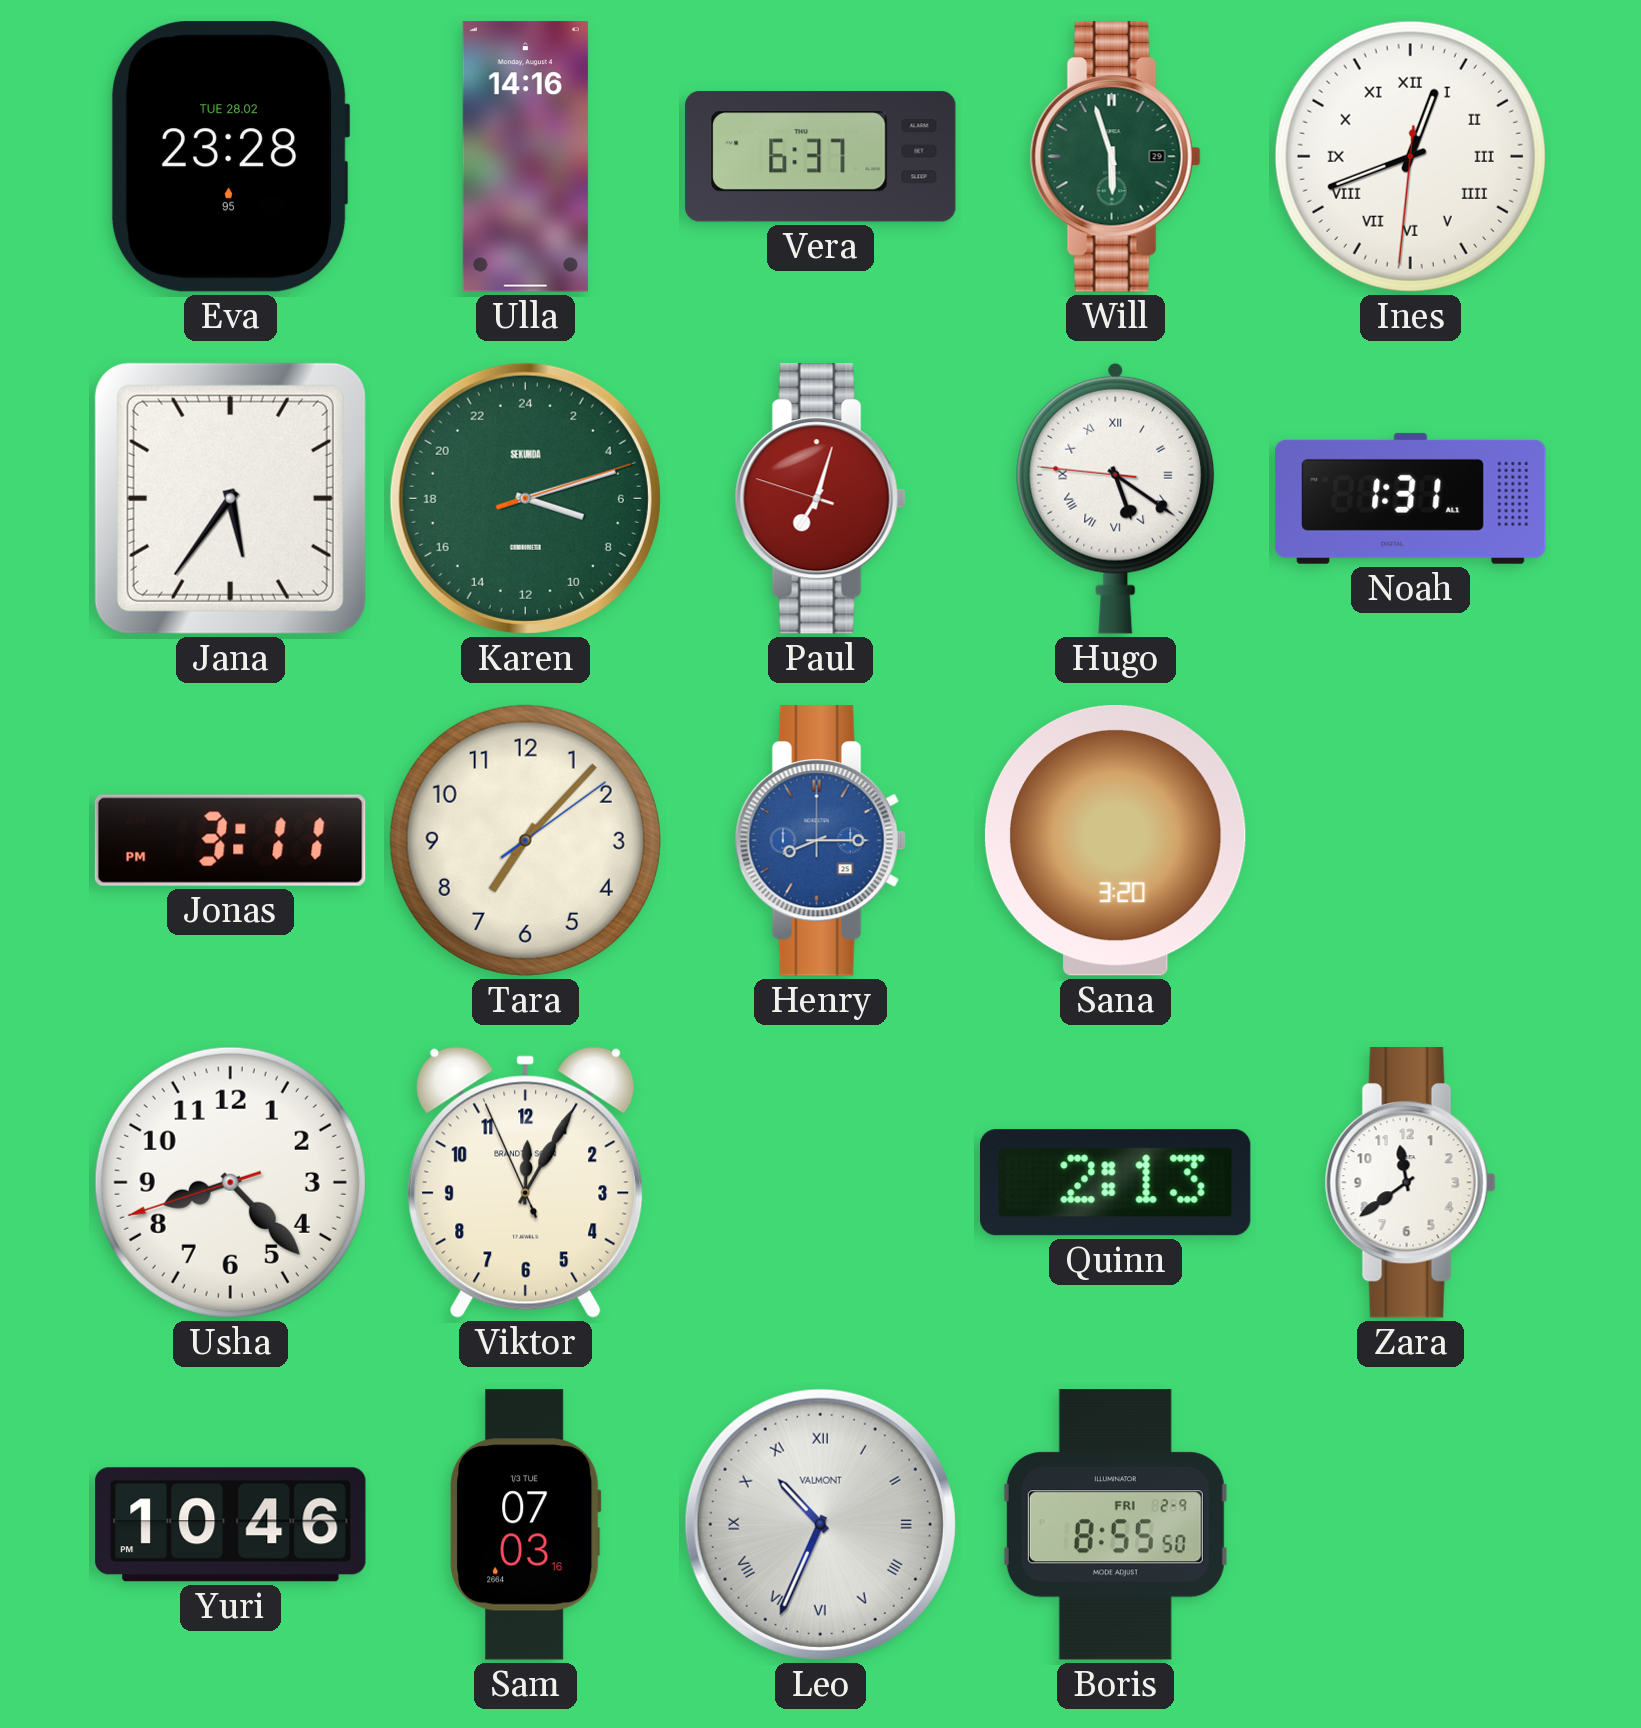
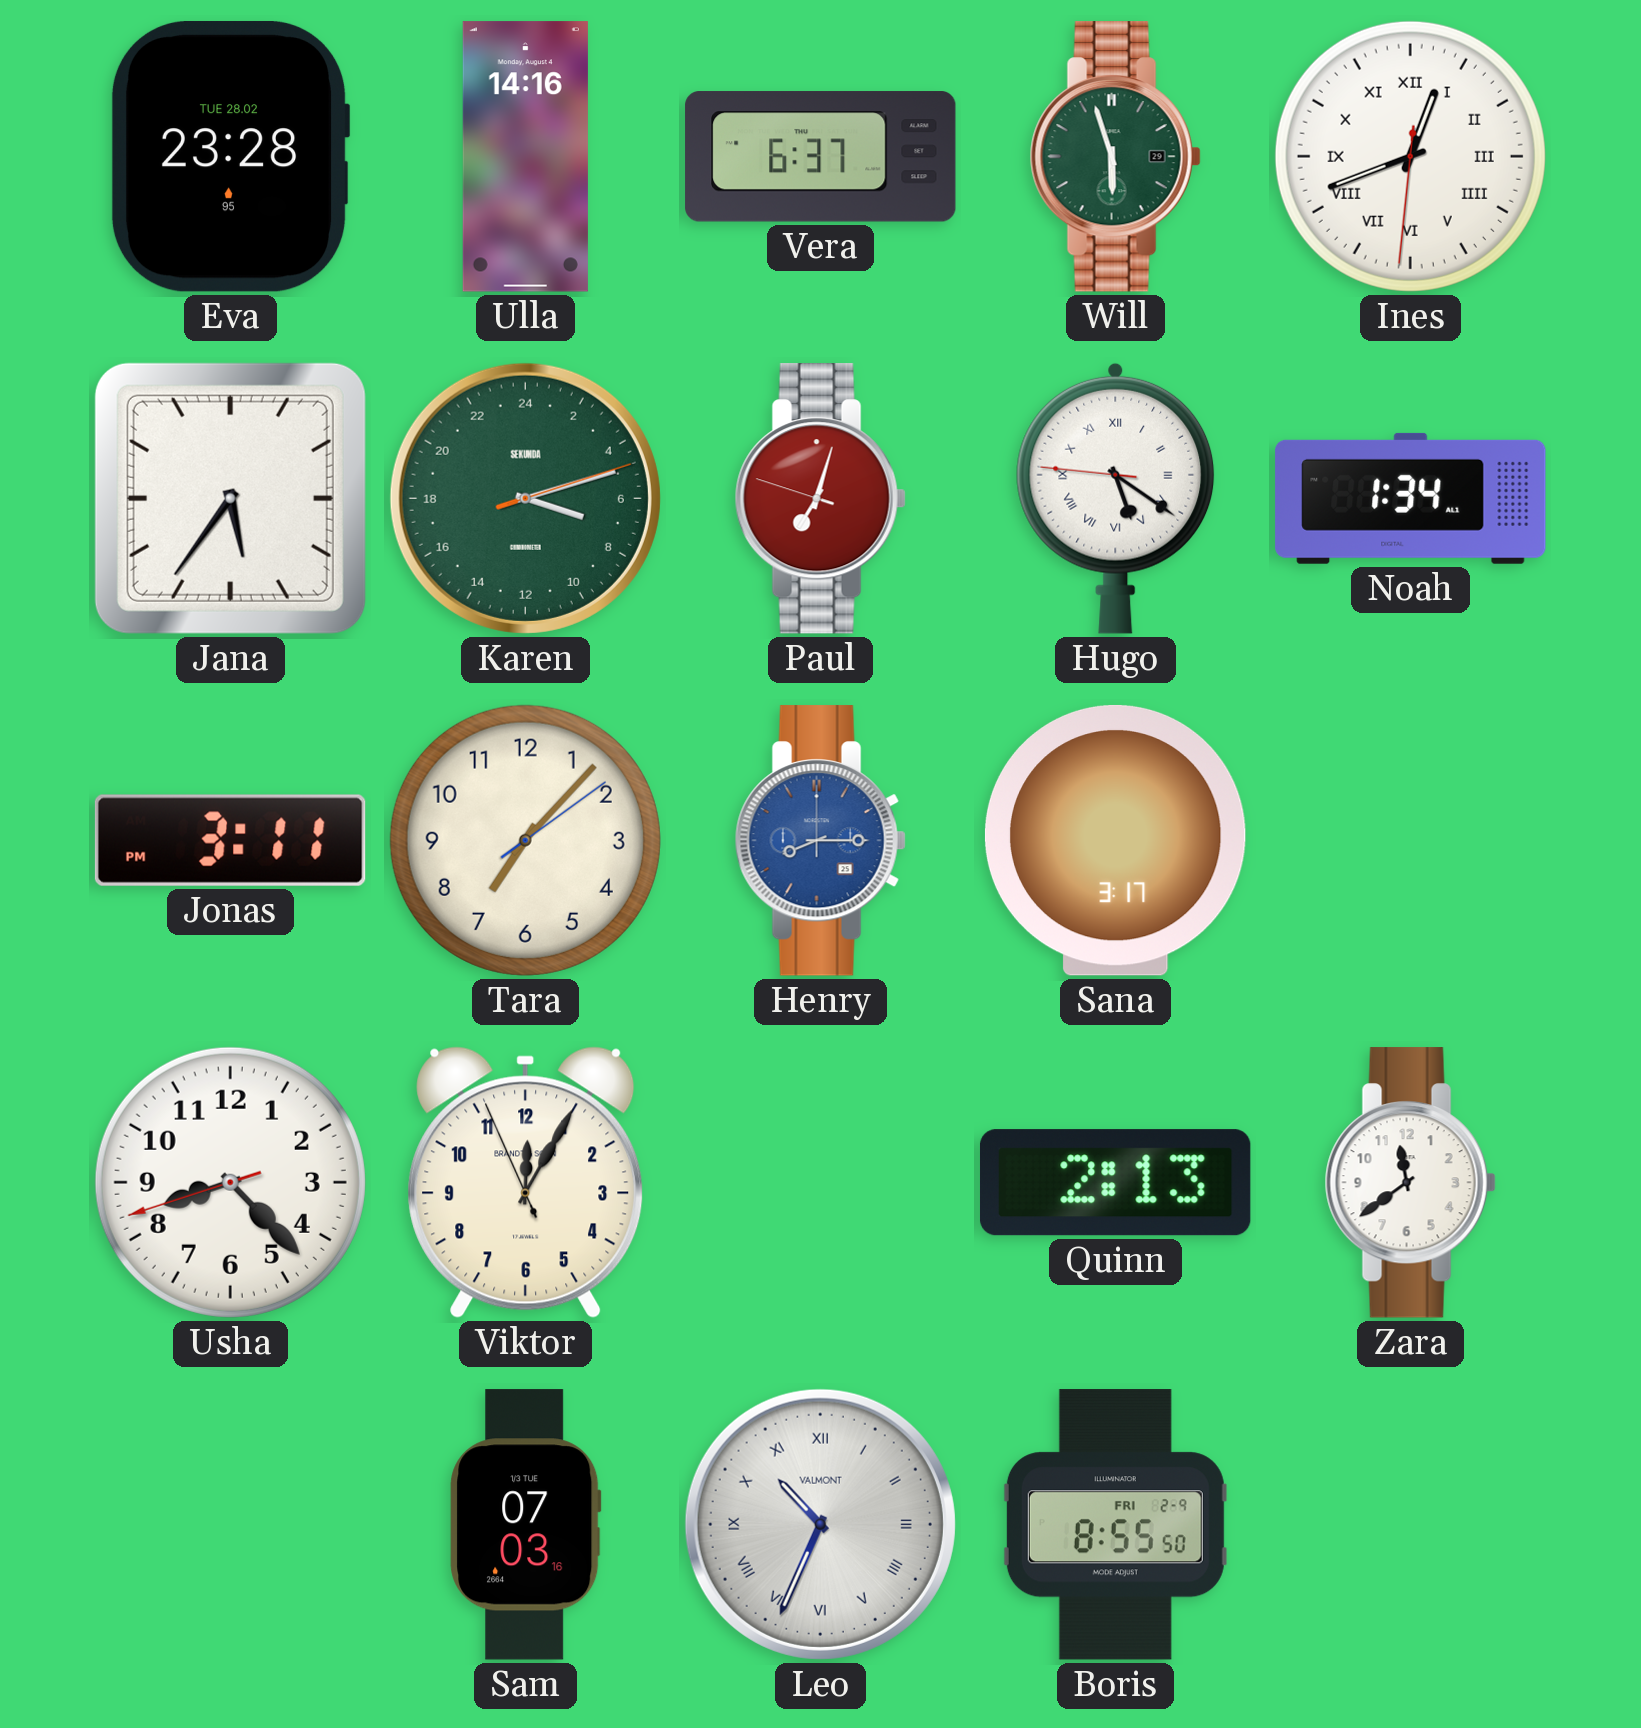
Noah: 1:31 -> 1:34
Sana: 3:20 -> 3:17
Yuri: 10:46 -> none
